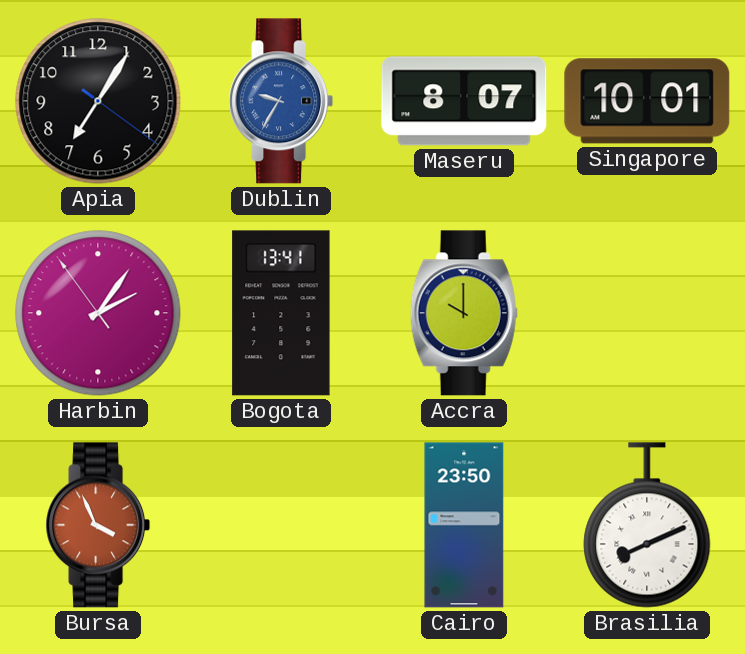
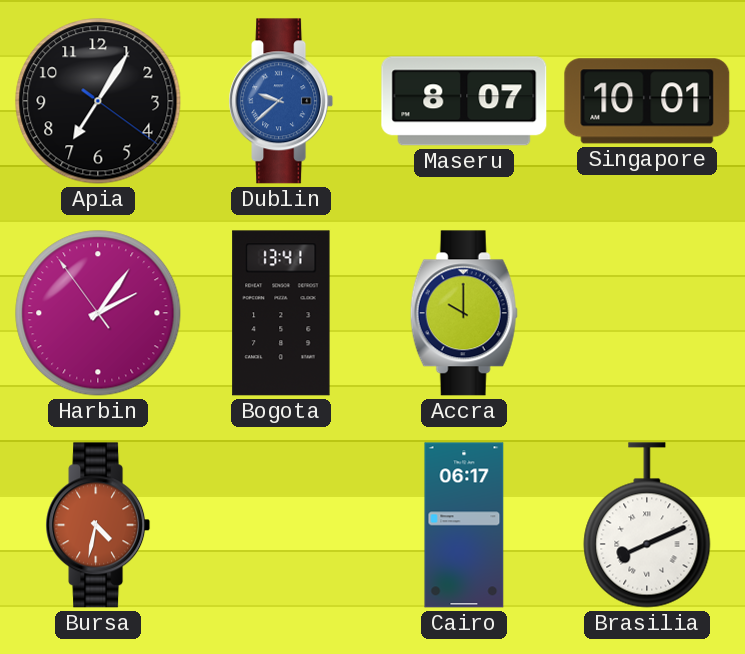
Dublin: 9:35 -> 9:38
Bursa: 3:56 -> 4:32
Cairo: 23:50 -> 06:17
